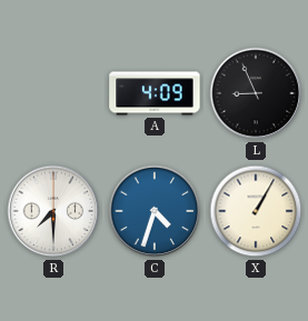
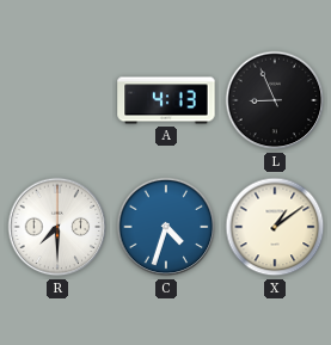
A: 4:09 -> 4:13
X: 1:05 -> 1:09
